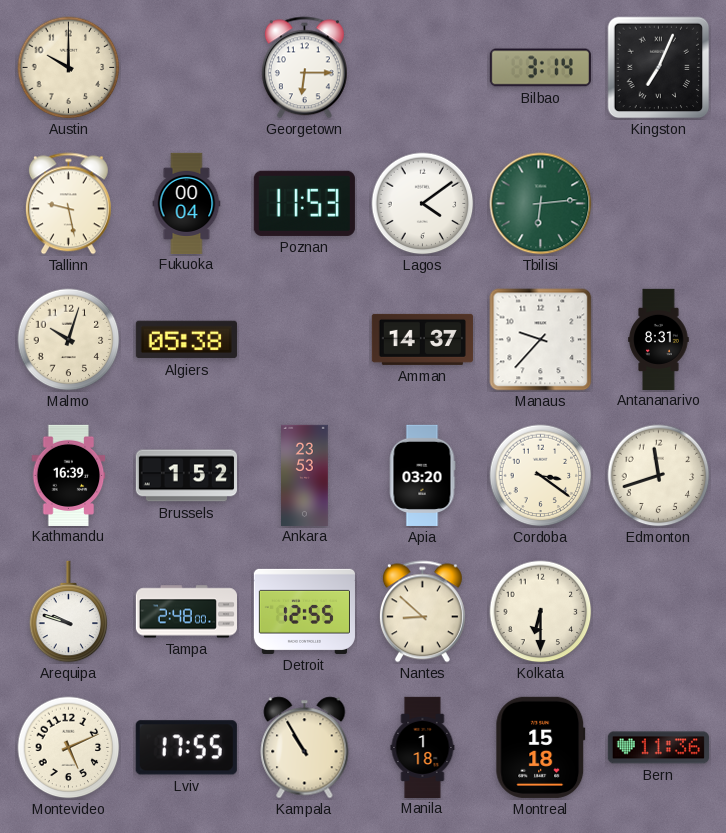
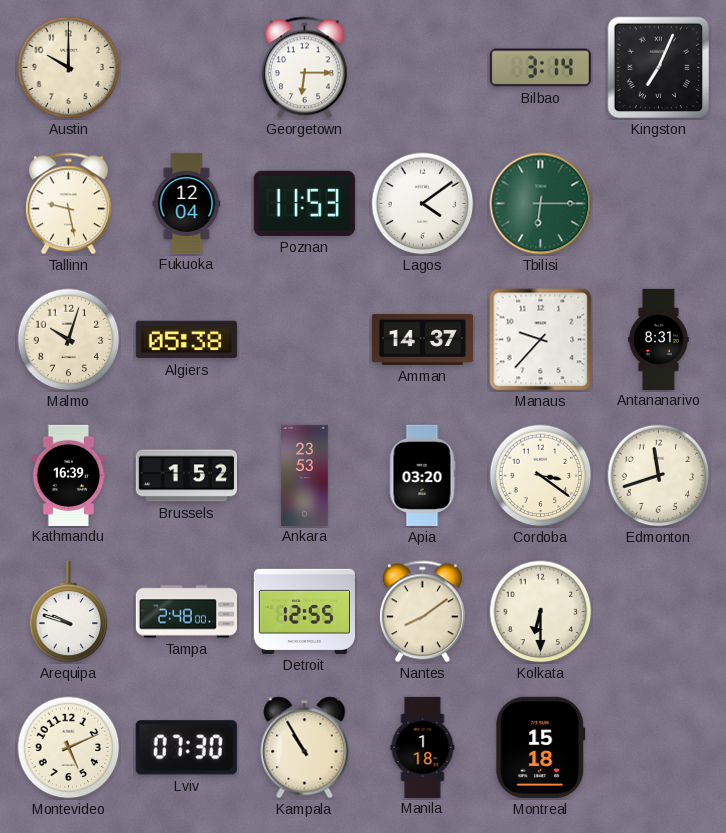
Fukuoka: 00:04 -> 12:04
Tbilisi: 6:14 -> 6:15
Nantes: 8:52 -> 8:09
Lviv: 17:55 -> 07:30
Bern: 11:36 -> none
